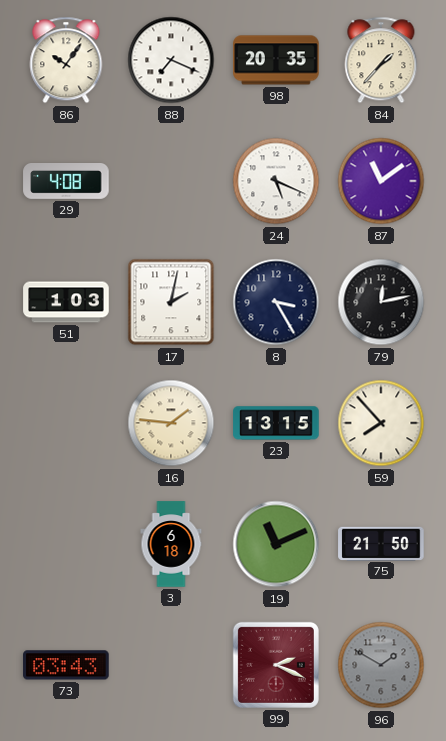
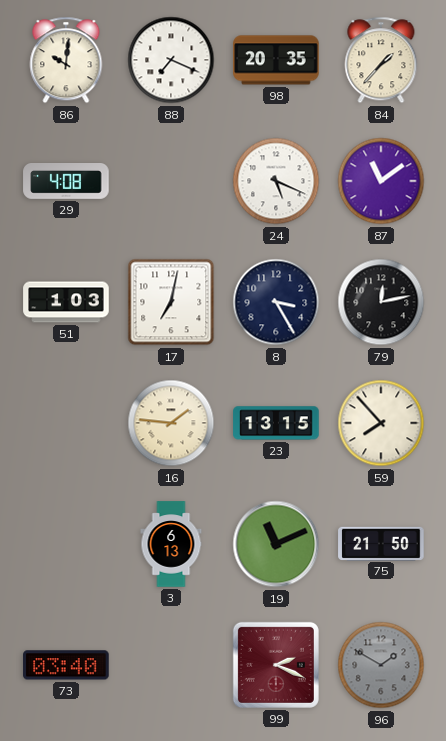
86: 10:06 -> 10:01
17: 2:02 -> 7:02
3: 6:18 -> 6:13
73: 03:43 -> 03:40
